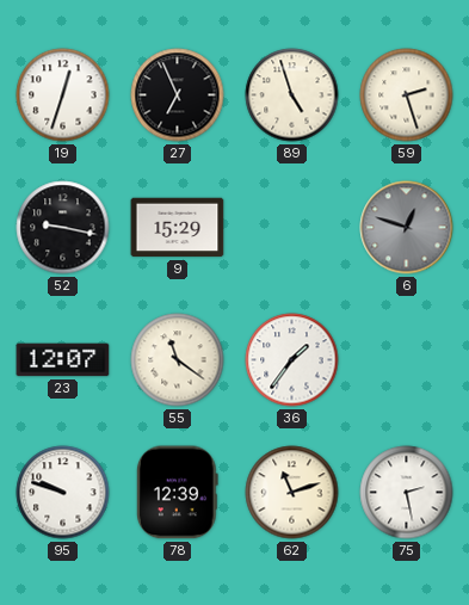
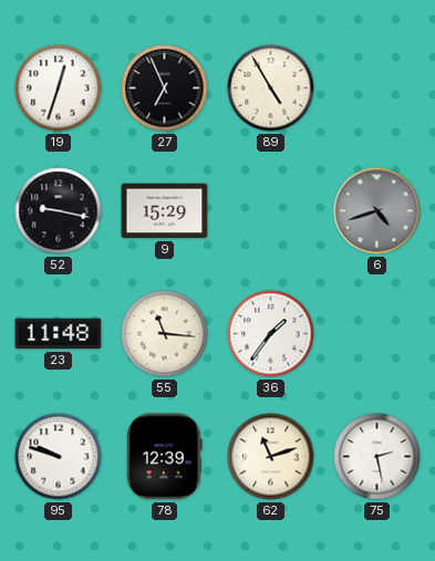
89: 4:57 -> 4:55
59: 2:27 -> none
6: 12:48 -> 4:42
23: 12:07 -> 11:48
55: 11:21 -> 11:16
